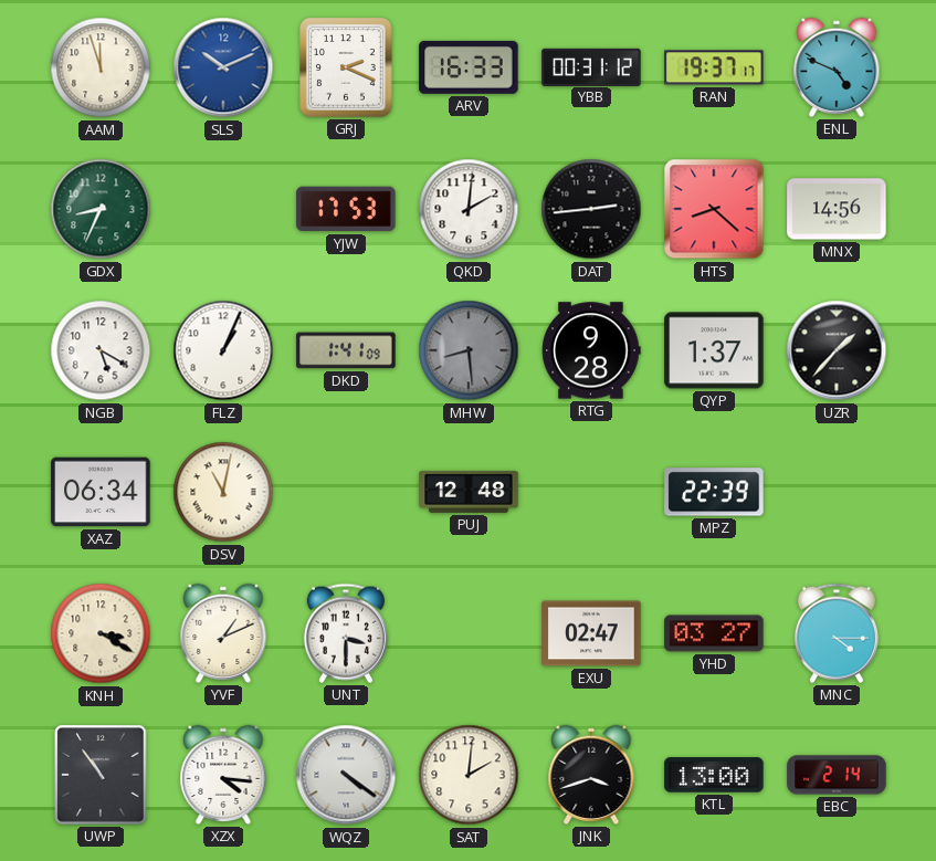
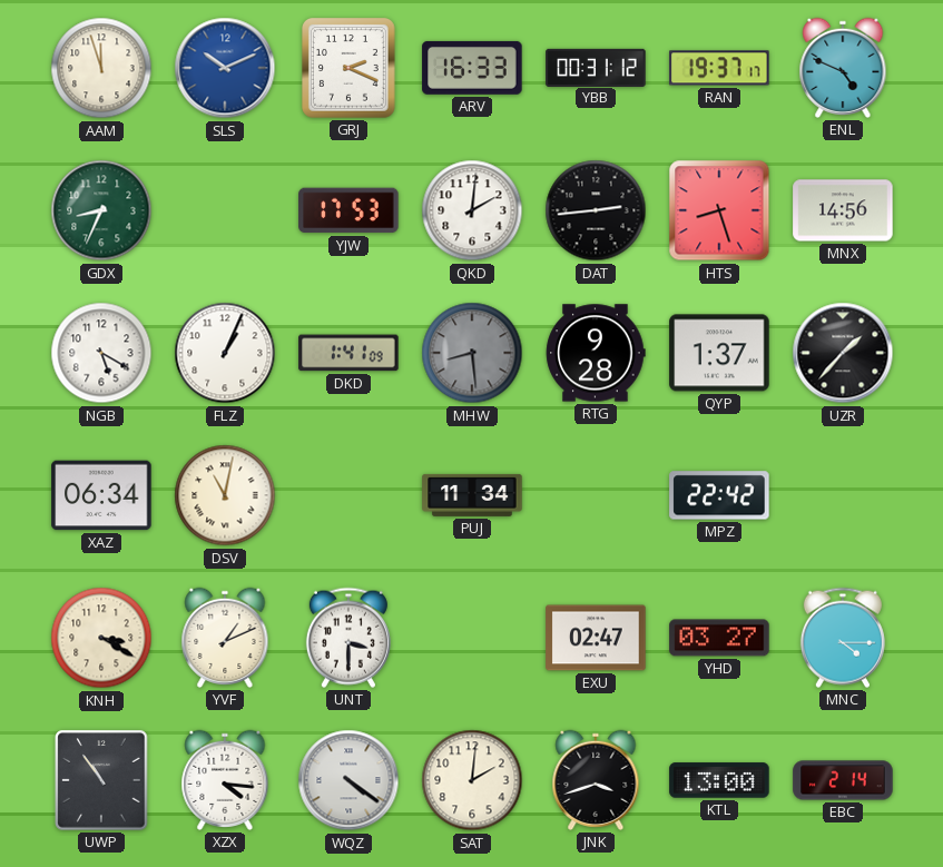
HTS: 8:22 -> 8:27
PUJ: 12:48 -> 11:34
MPZ: 22:39 -> 22:42
